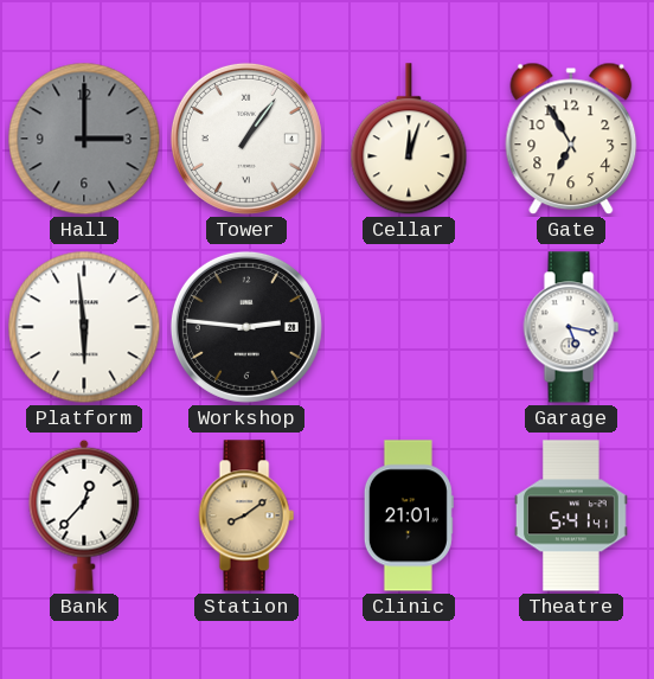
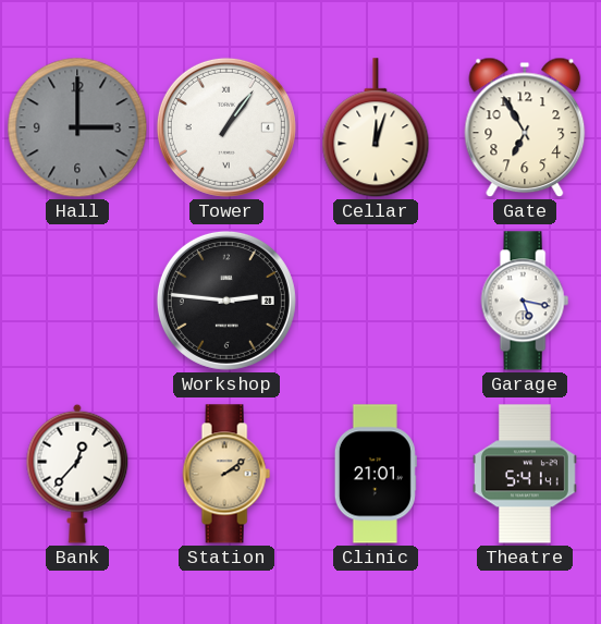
Platform: 5:59 -> none
Station: 8:09 -> 2:09
